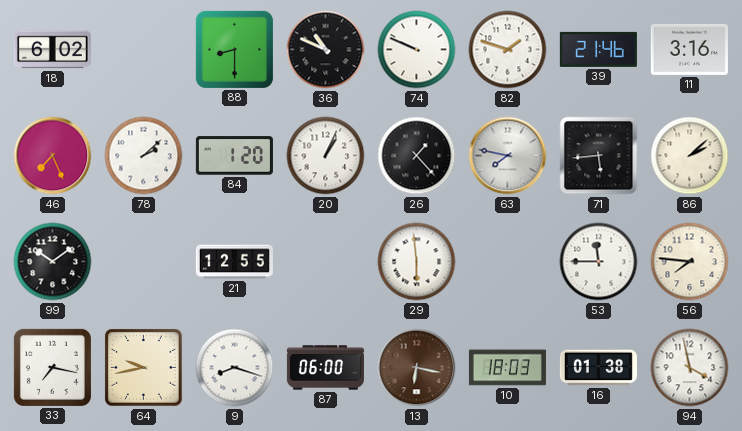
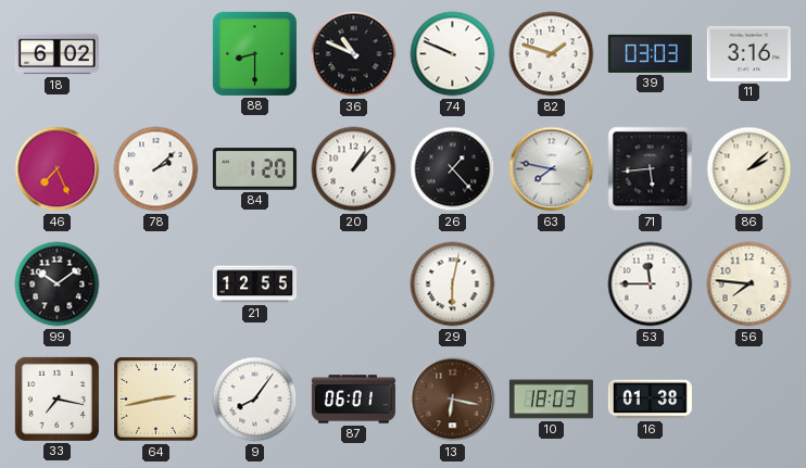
39: 21:46 -> 03:03
20: 1:04 -> 1:07
29: 5:59 -> 6:02
64: 9:43 -> 2:43
9: 8:18 -> 8:06
87: 06:00 -> 06:01
94: 3:58 -> none
